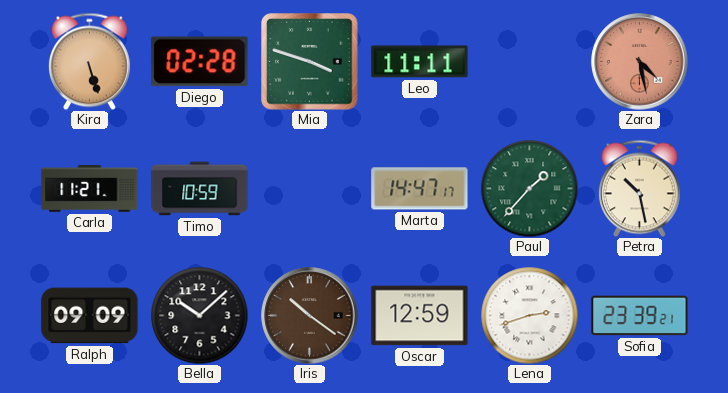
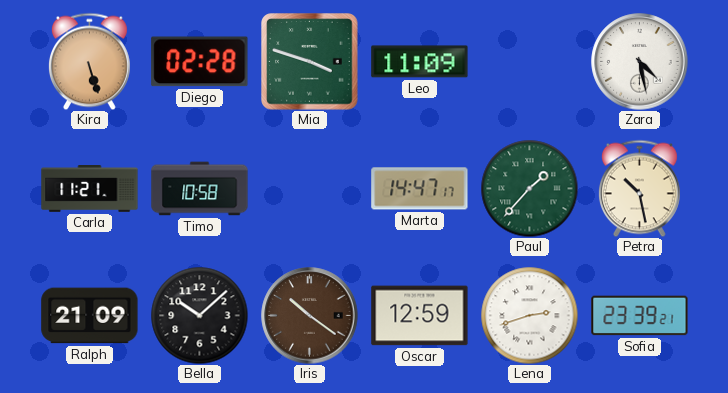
Leo: 11:11 -> 11:09
Zara dial: salmon -> white
Timo: 10:59 -> 10:58
Ralph: 09:09 -> 21:09
